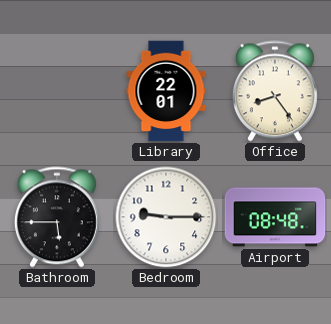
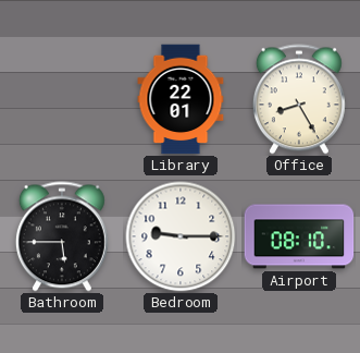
Office: 8:24 -> 8:25
Airport: 08:48 -> 08:10
